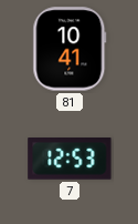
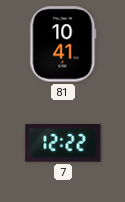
7: 12:53 -> 12:22
